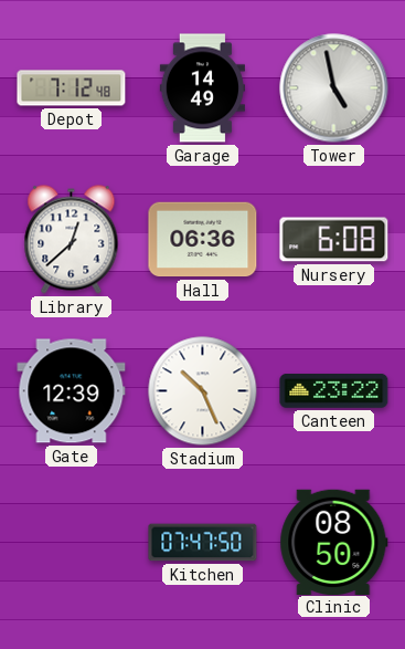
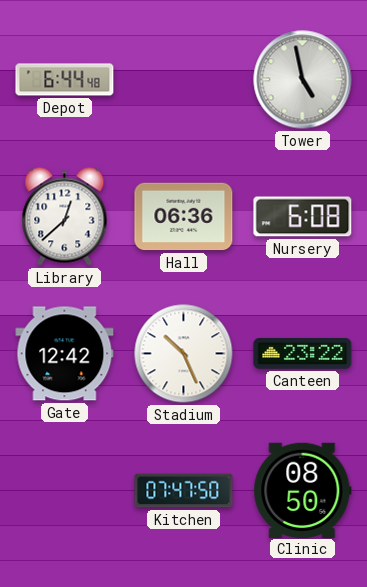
Depot: 7:12 -> 6:44
Garage: 14:49 -> none
Gate: 12:39 -> 12:42
